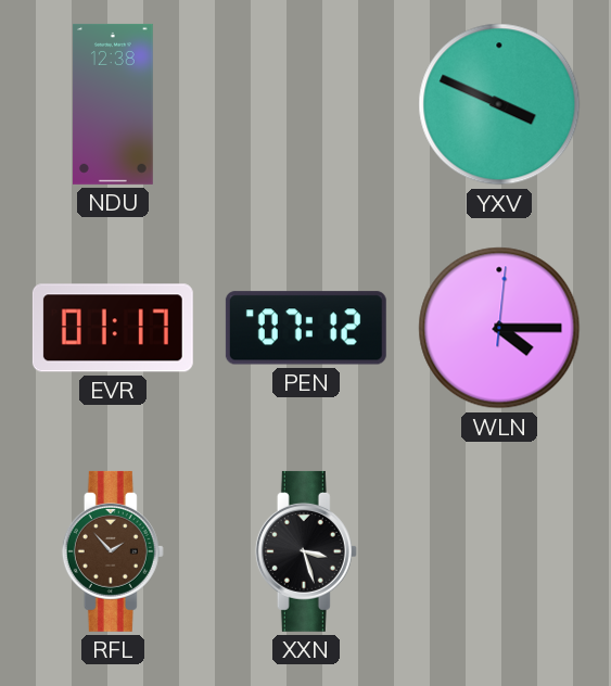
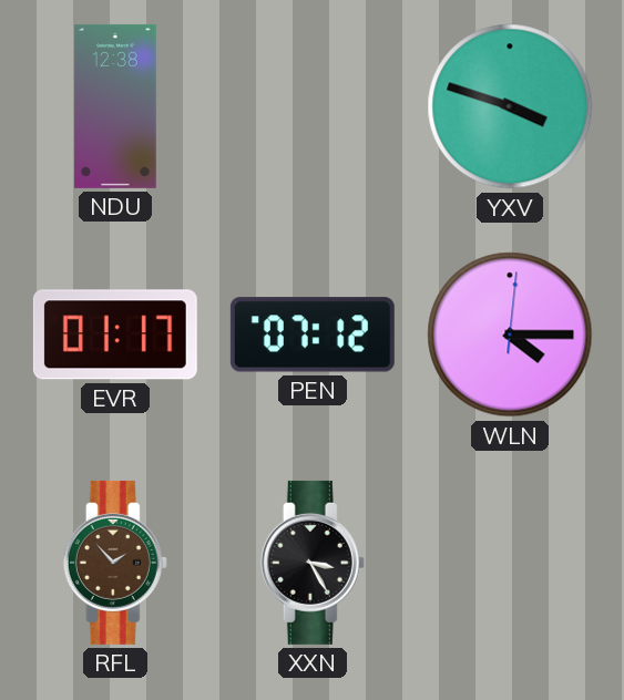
YXV: 3:49 -> 3:48
XXN: 3:27 -> 3:25
